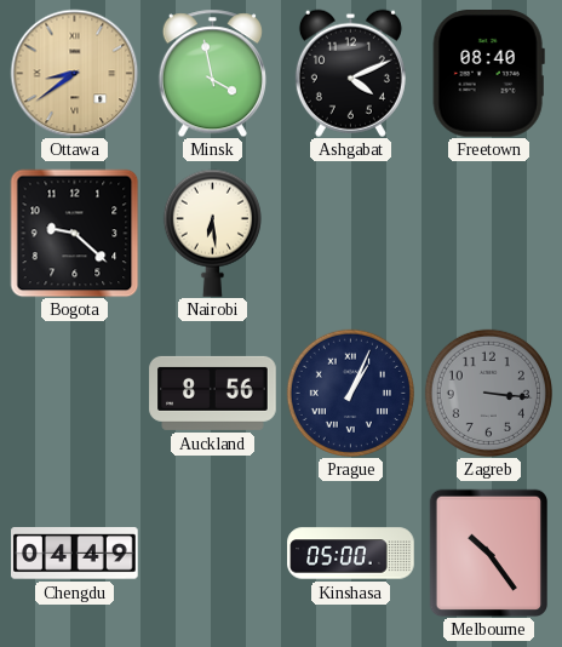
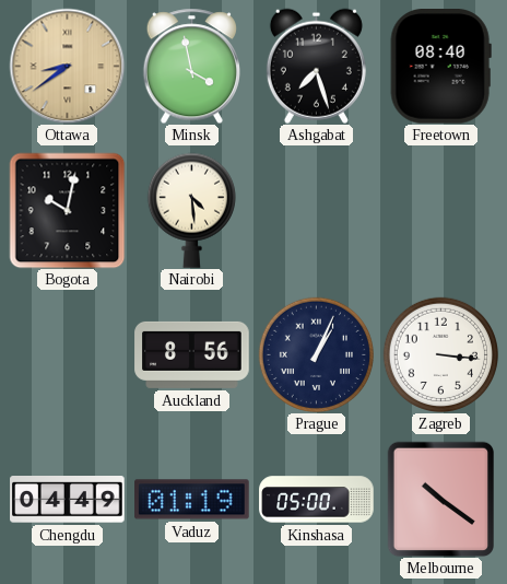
Ashgabat: 4:11 -> 7:27
Bogota: 9:22 -> 10:02
Nairobi: 6:29 -> 4:29
Zagreb dial: grey -> white
Vaduz: none -> 01:19
Melbourne: 10:24 -> 10:21
